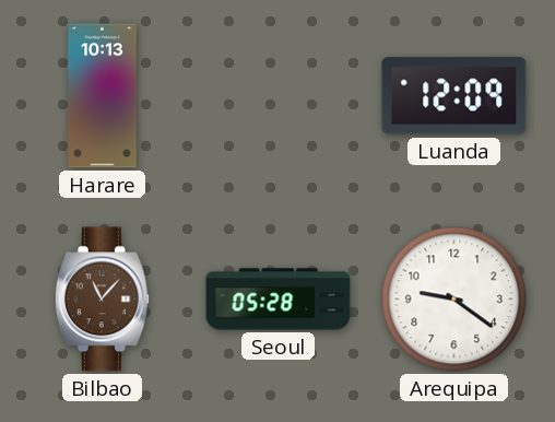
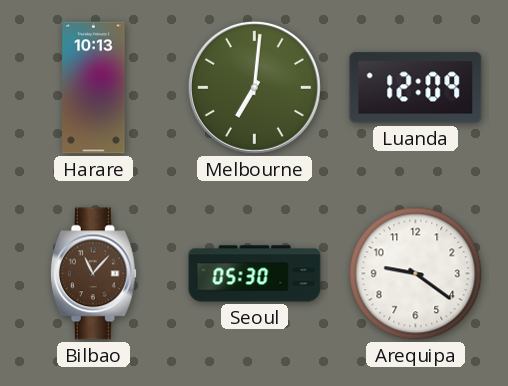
Melbourne: none -> 7:01
Seoul: 05:28 -> 05:30
